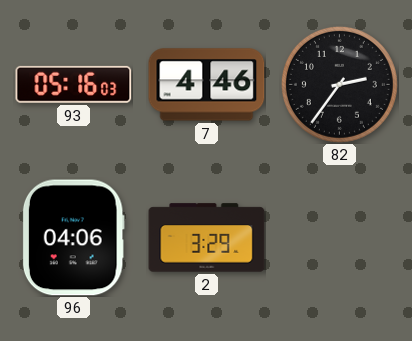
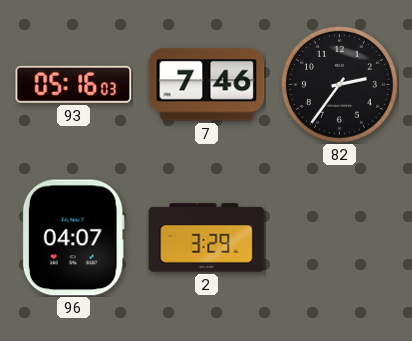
7: 4:46 -> 7:46
96: 04:06 -> 04:07
